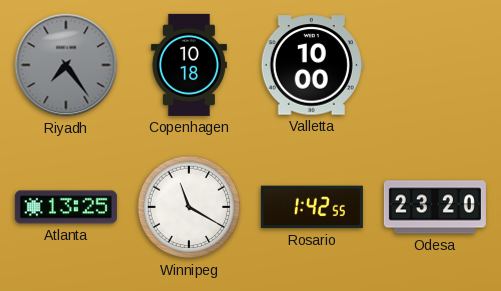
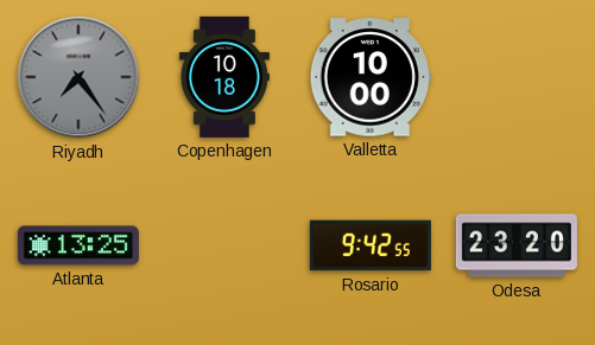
Winnipeg: 11:20 -> none
Rosario: 1:42 -> 9:42
